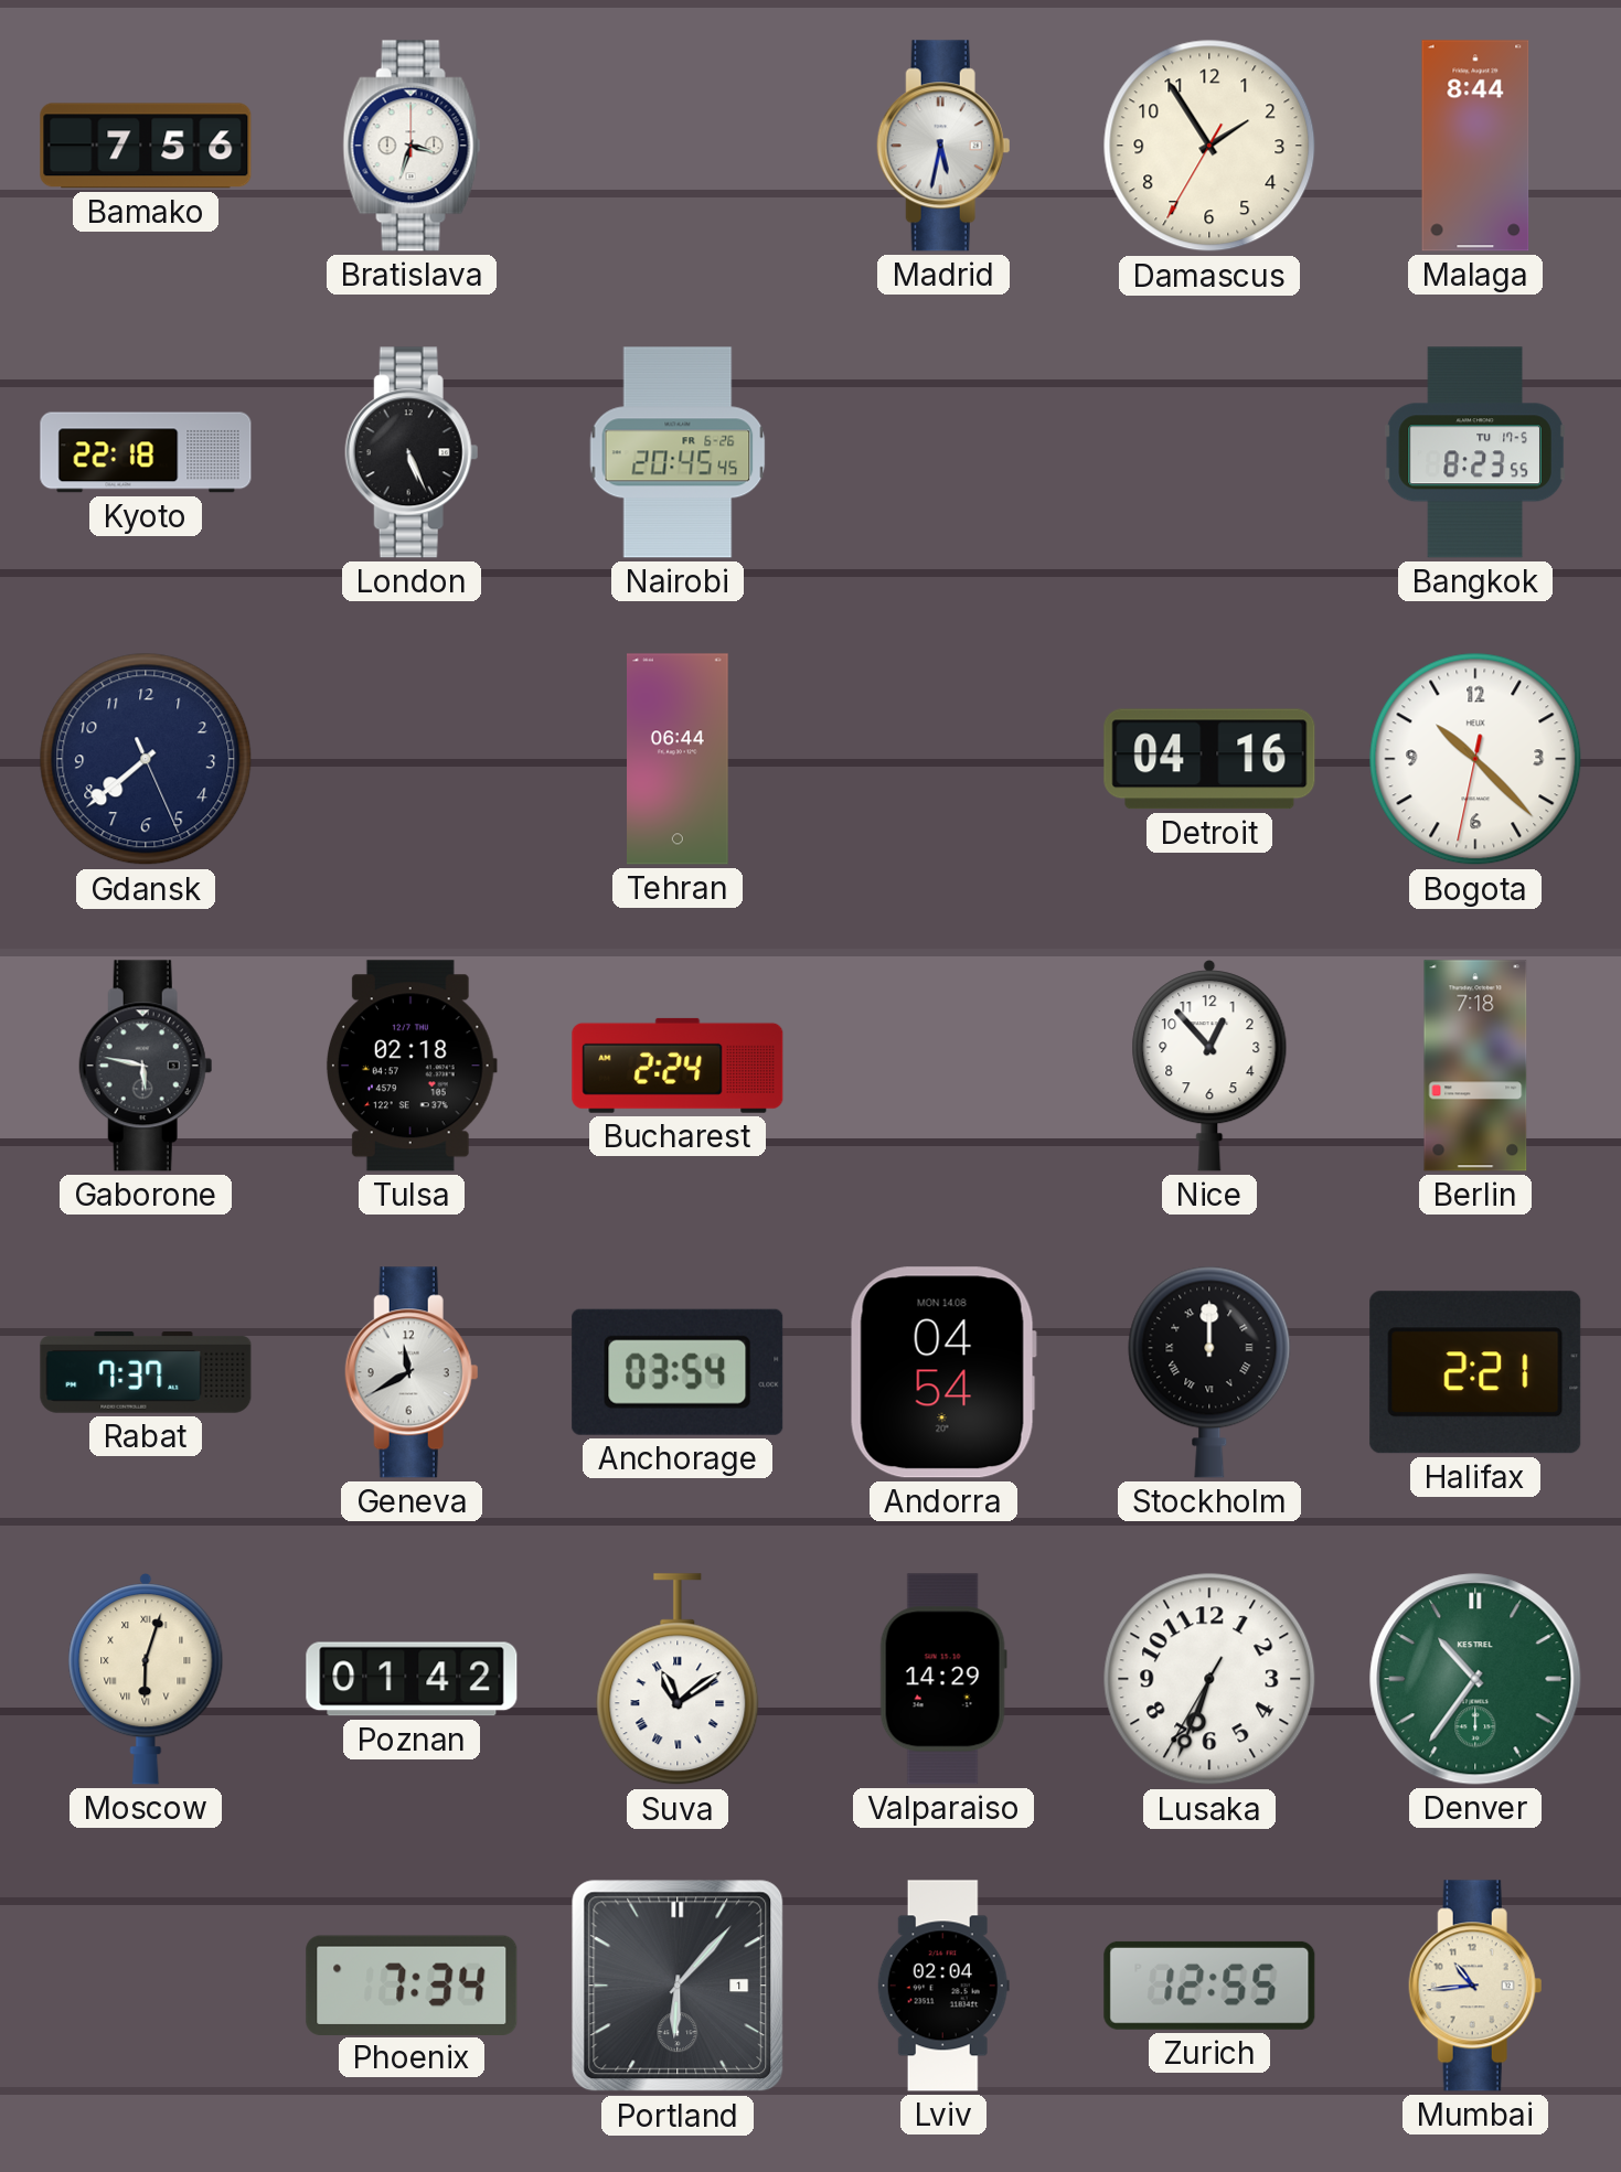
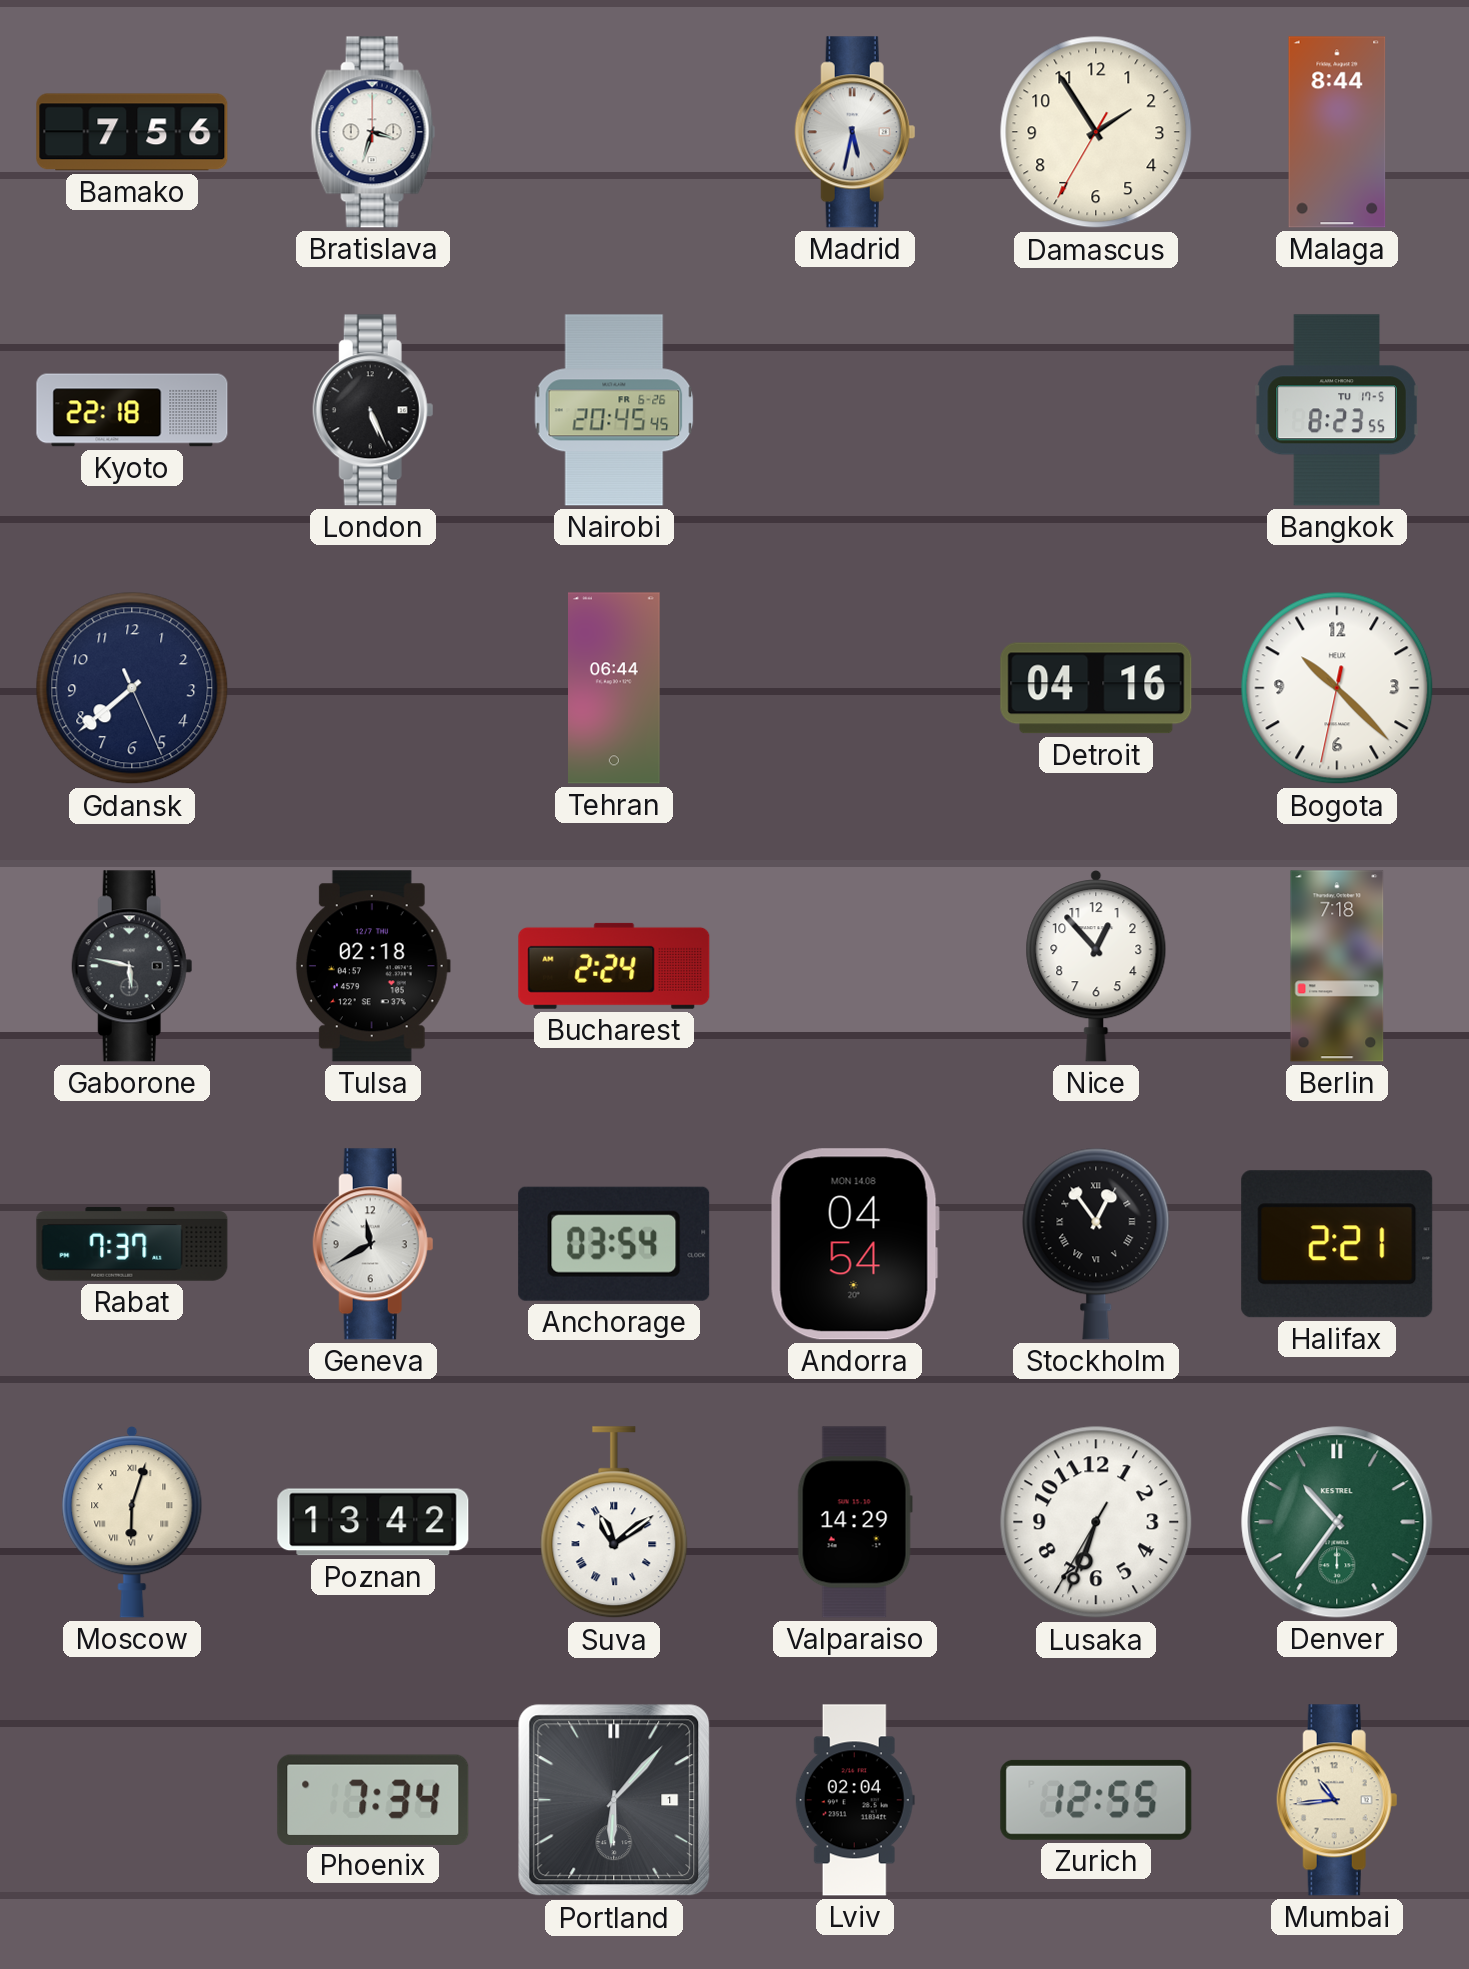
Stockholm: 12:00 -> 12:54
Poznan: 01:42 -> 13:42
